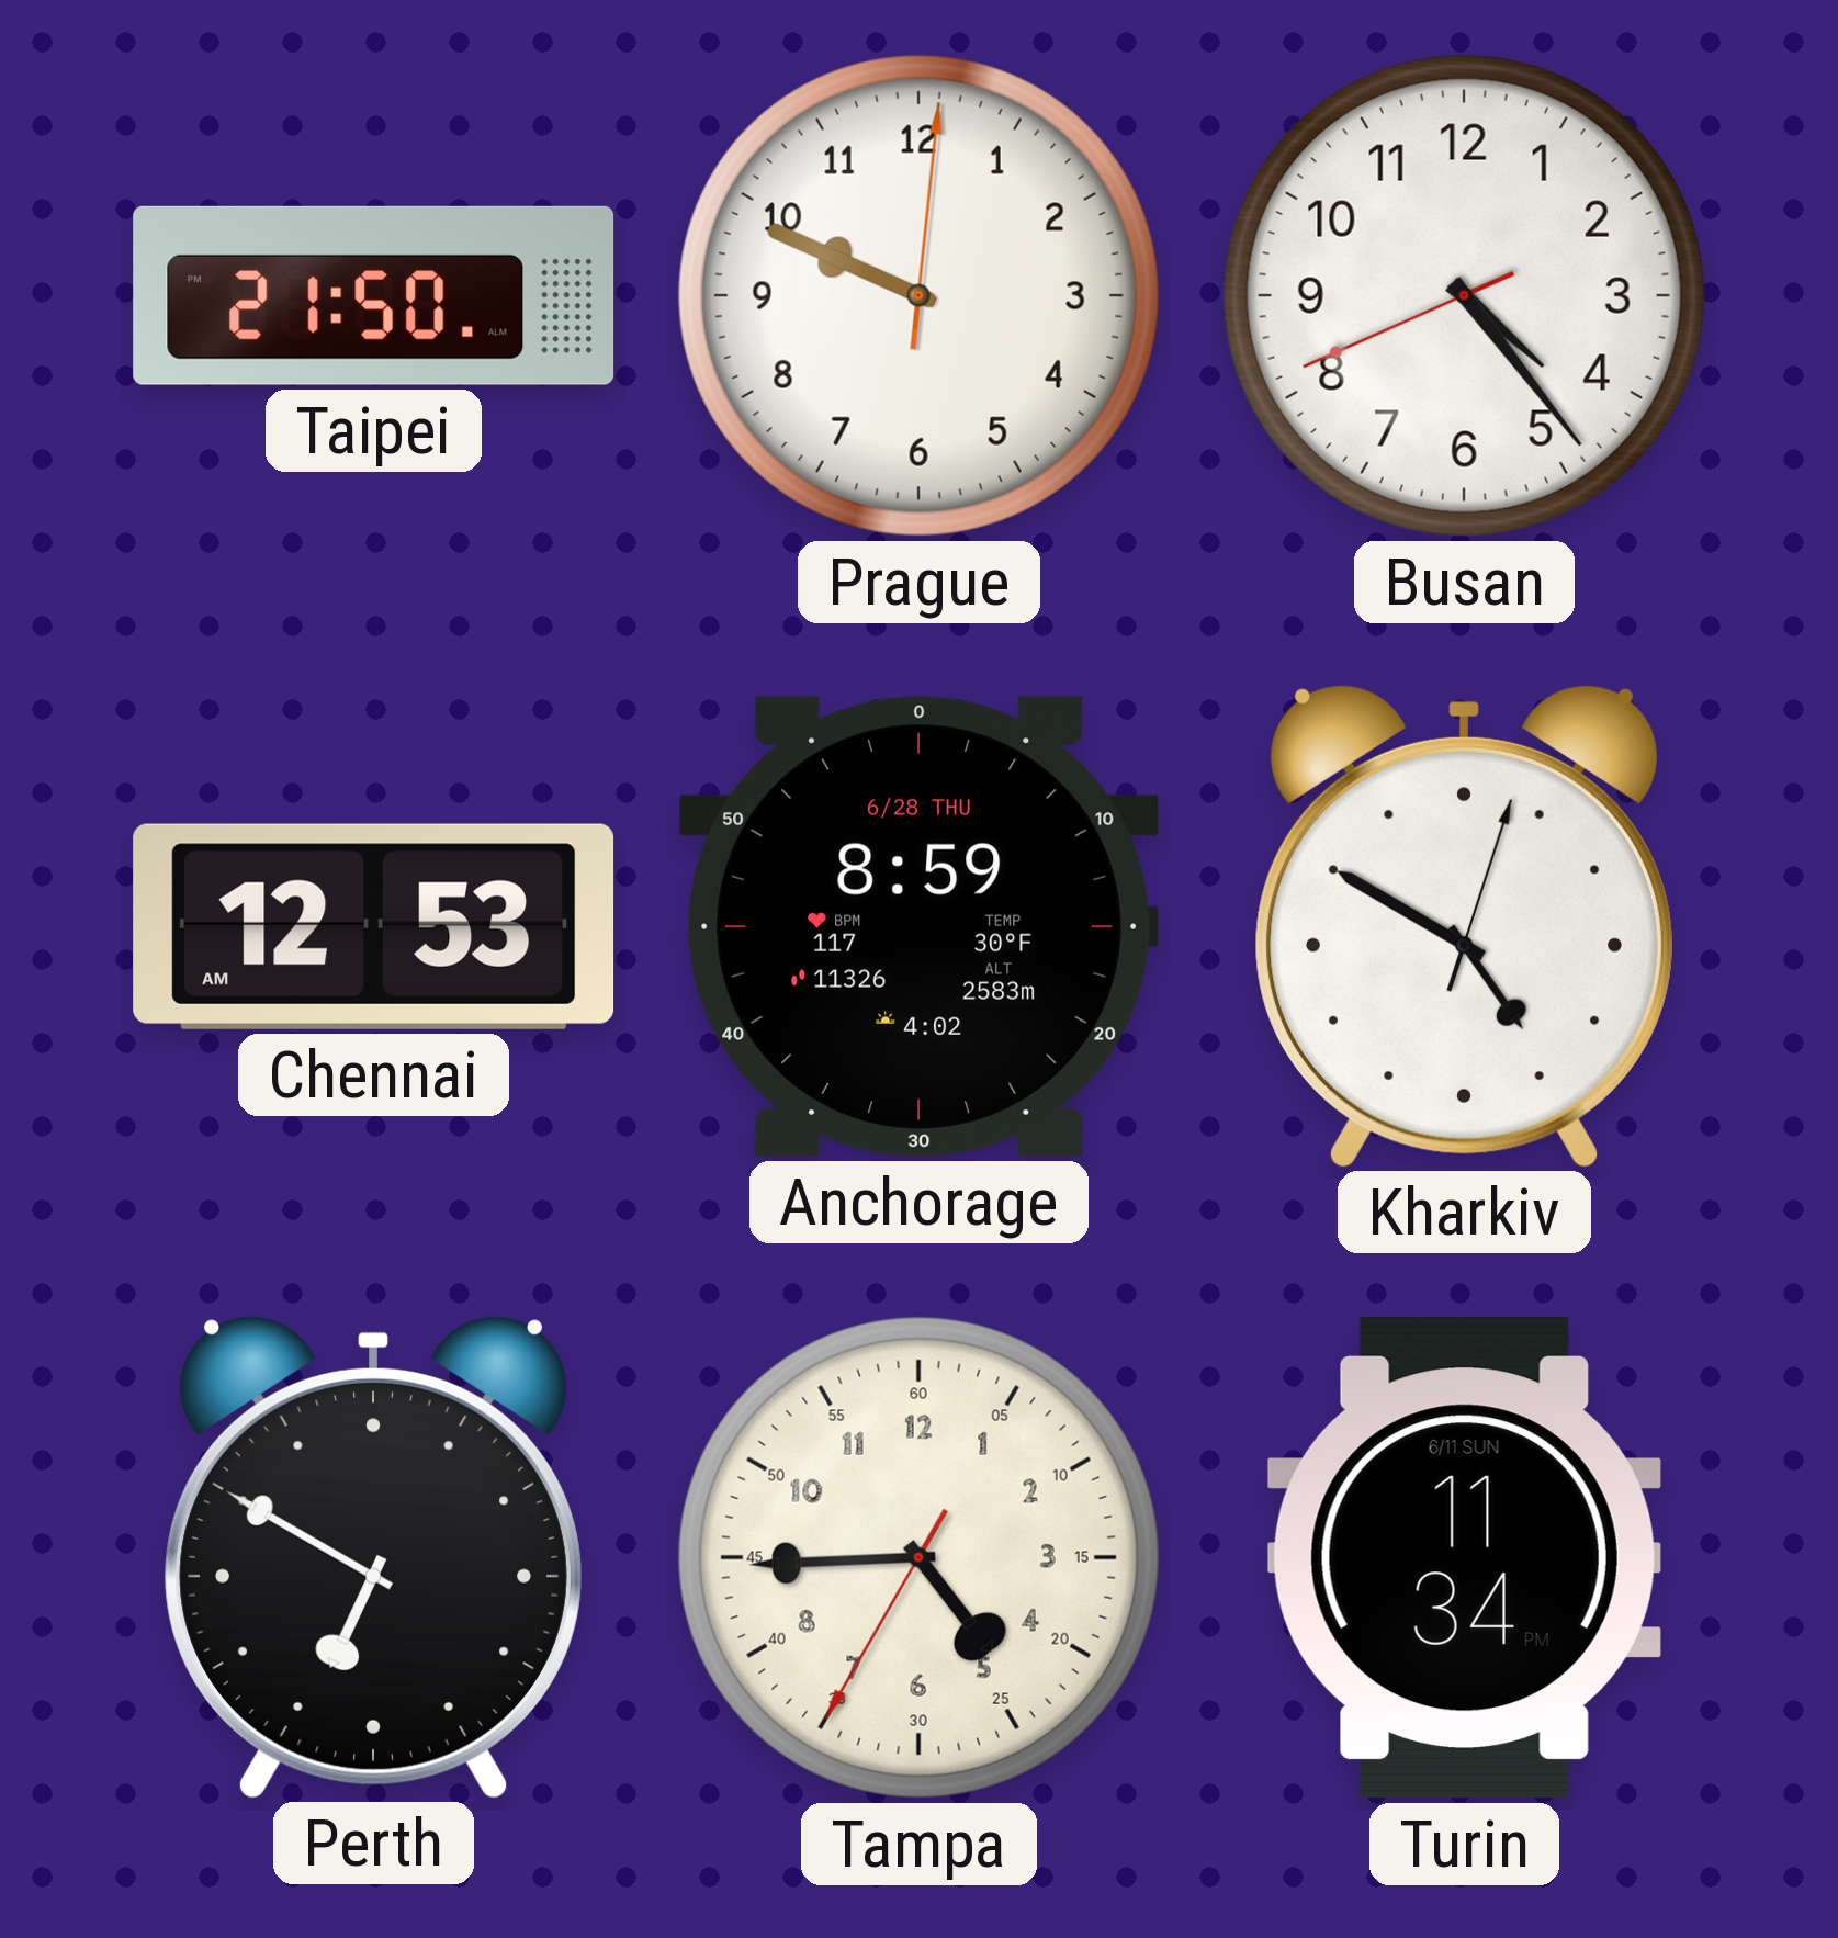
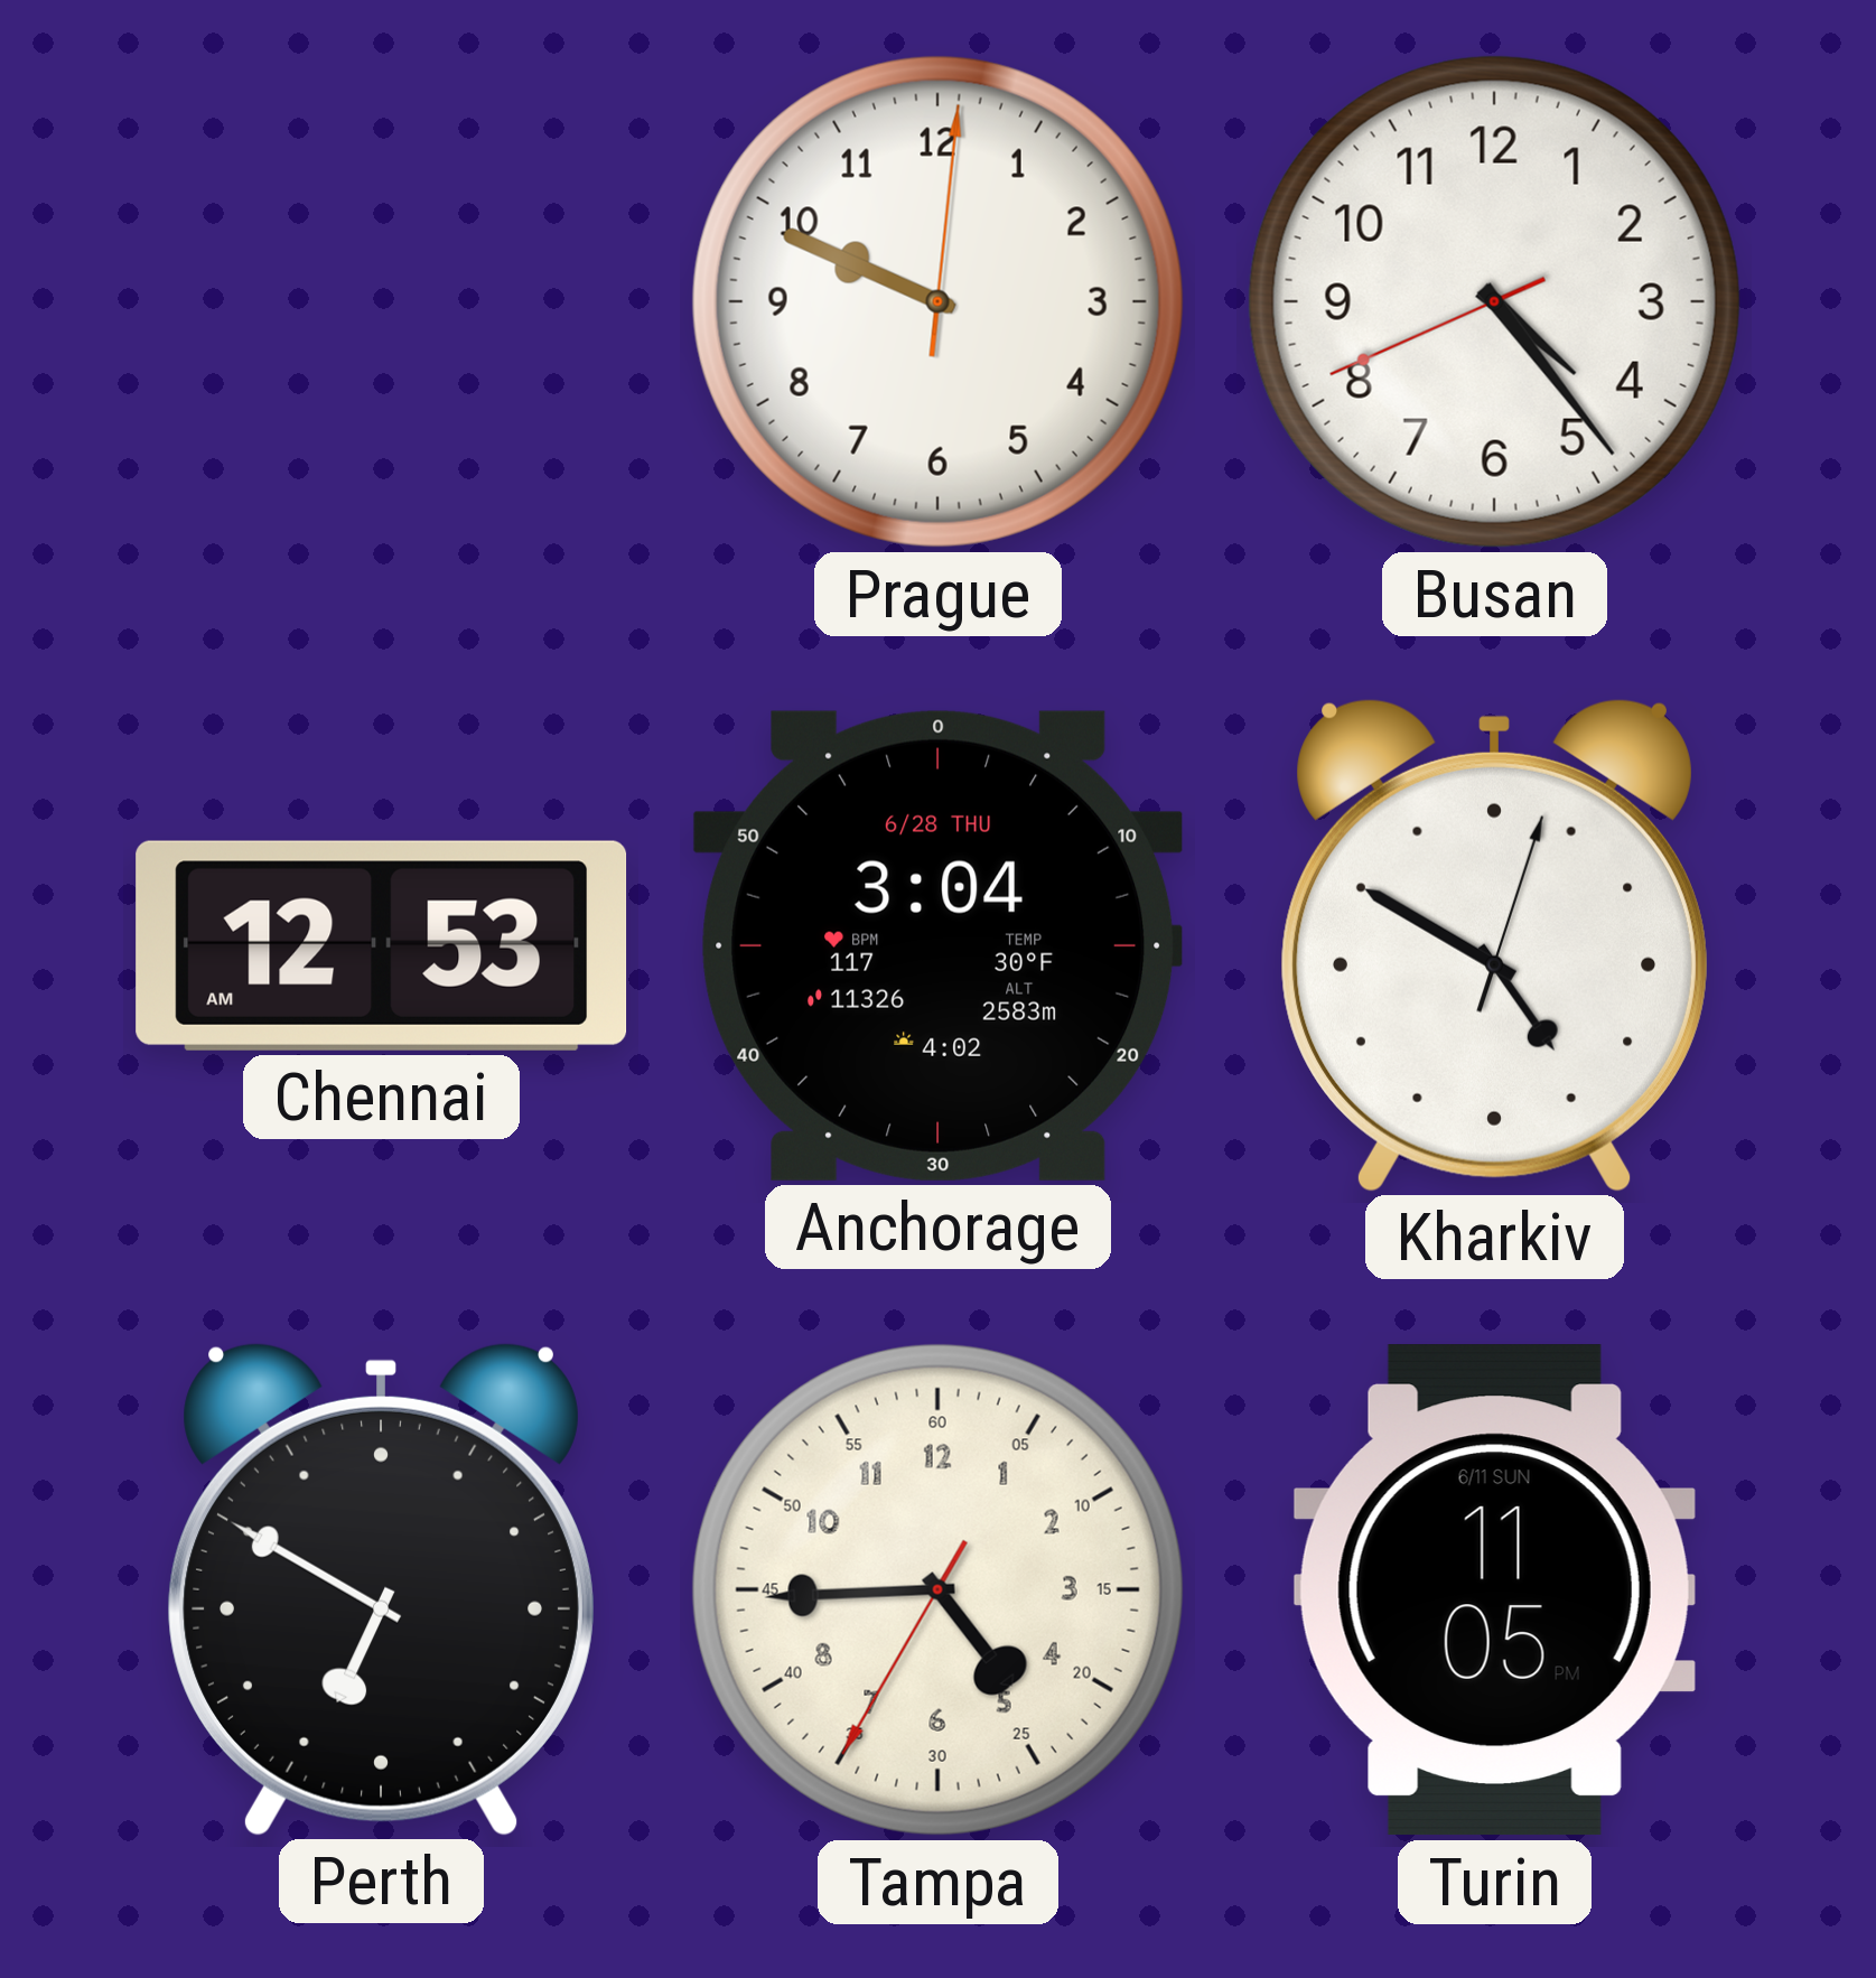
Taipei: 21:50 -> none
Anchorage: 8:59 -> 3:04
Turin: 11:34 -> 11:05
